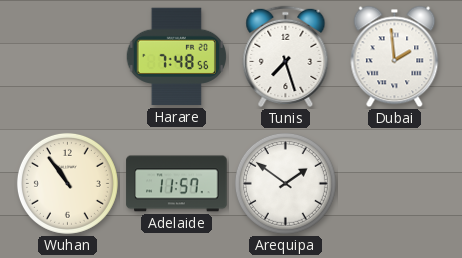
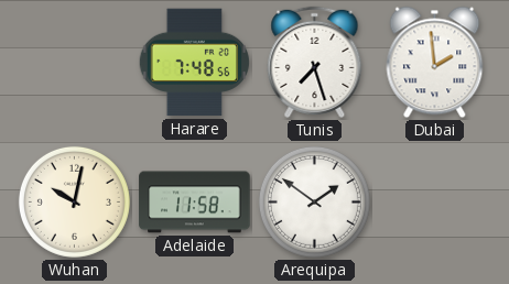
Wuhan: 10:54 -> 10:02
Adelaide: 11:57 -> 11:58
